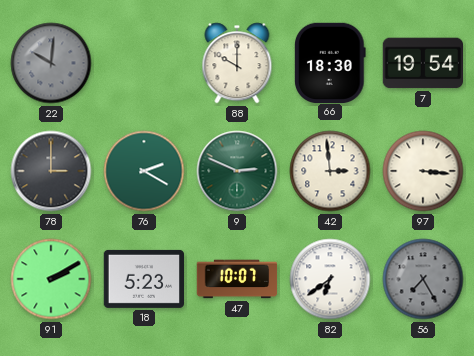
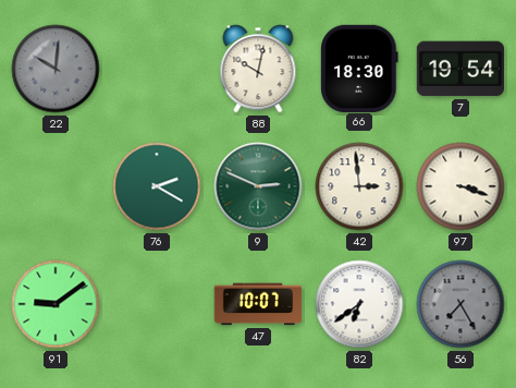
88: 10:00 -> 10:02
78: 3:00 -> none
97: 3:16 -> 3:18
91: 2:10 -> 9:09
18: 5:23 -> none
